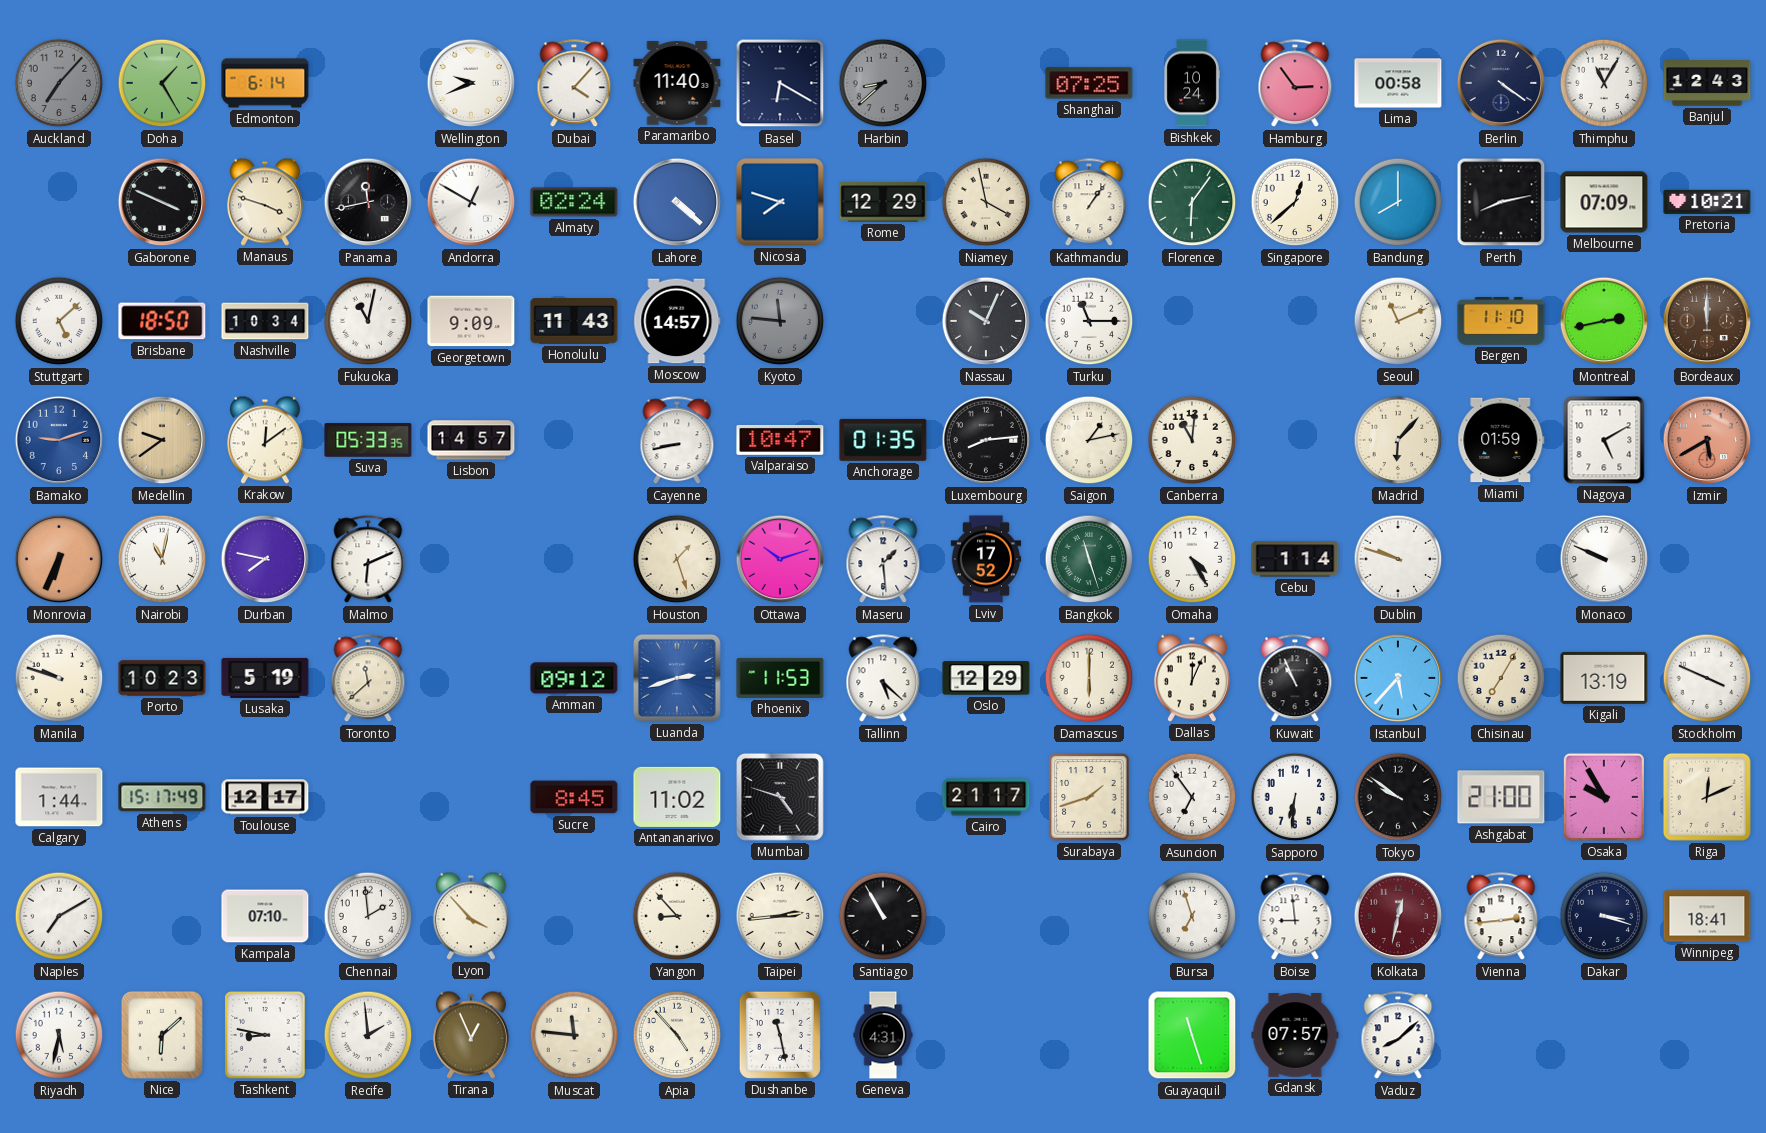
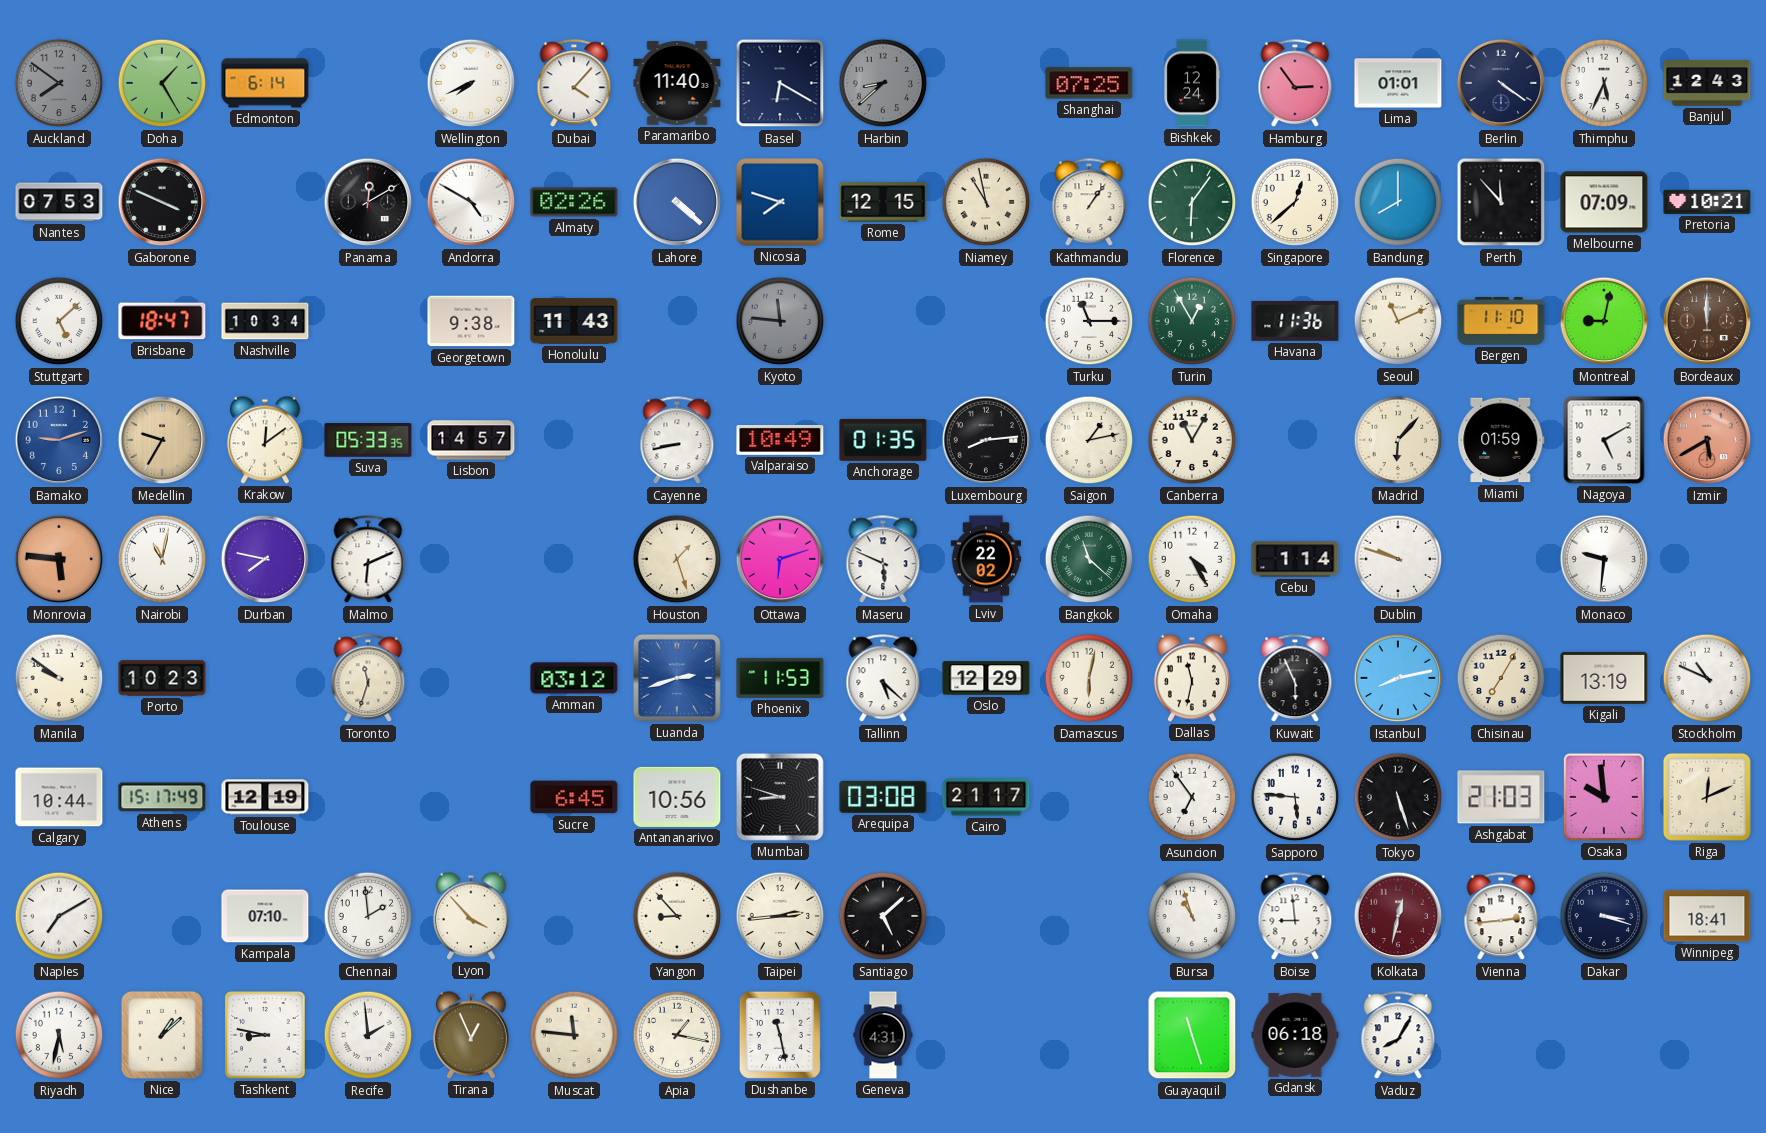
Auckland: 7:07 -> 7:51
Wellington: 9:41 -> 7:41
Bishkek: 10:24 -> 12:24
Lima: 00:58 -> 01:01
Thimphu: 11:05 -> 5:34
Nantes: none -> 07:53
Manaus: 3:48 -> none
Panama: 11:43 -> 12:10
Andorra: 12:50 -> 4:50
Almaty: 02:24 -> 02:26
Rome: 12:29 -> 12:15
Niamey: 3:58 -> 10:58
Perth: 8:13 -> 11:53
Brisbane: 18:50 -> 18:47
Fukuoka: 11:02 -> none
Georgetown: 9:09 -> 9:38
Moscow: 14:57 -> none
Nassau: 10:04 -> none
Turin: none -> 12:55
Havana: none -> 11:36
Montreal: 2:43 -> 9:02
Medellin: 9:39 -> 9:35
Valparaiso: 10:47 -> 10:49
Canberra: 11:01 -> 11:05
Monrovia: 6:34 -> 5:46
Ottawa: 10:12 -> 6:12
Maseru: 1:29 -> 5:49
Lviv: 17:52 -> 22:02
Bangkok: 11:27 -> 11:22
Monaco: 9:49 -> 9:31
Manila: 9:48 -> 9:51
Lusaka: 5:19 -> none
Toronto: 11:38 -> 11:33
Amman: 09:12 -> 03:12
Damascus: 6:00 -> 6:02
Dallas: 12:04 -> 11:32
Kuwait: 10:56 -> 5:56
Istanbul: 5:37 -> 8:13
Stockholm: 3:49 -> 10:49
Calgary: 1:44 -> 10:44
Toulouse: 12:17 -> 12:19
Sucre: 8:45 -> 6:45
Antananarivo: 11:02 -> 10:56
Mumbai: 4:48 -> 8:48
Arequipa: none -> 03:08
Surabaya: 1:42 -> none
Sapporo: 6:31 -> 5:46
Tokyo: 9:51 -> 5:27
Ashgabat: 21:00 -> 21:03
Osaka: 9:55 -> 9:59
Santiago: 10:55 -> 5:08
Bursa: 6:57 -> 10:57
Nice: 6:08 -> 1:08
Apia: 4:53 -> 1:17
Gdansk: 07:57 -> 06:18
Vaduz: 8:08 -> 8:05
